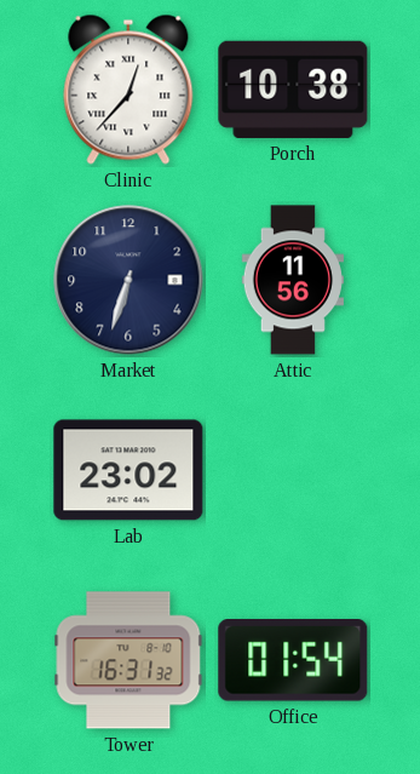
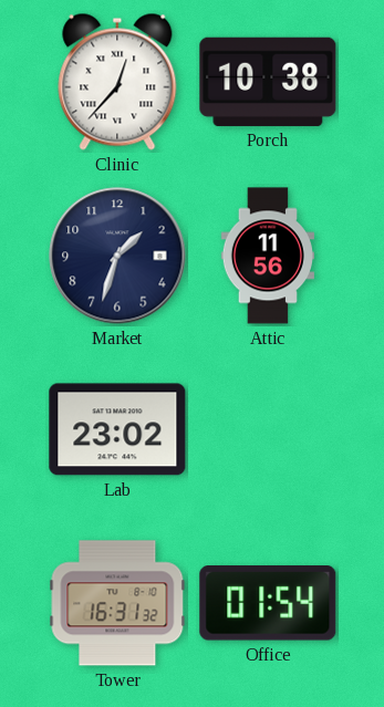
Market: 6:33 -> 1:33
